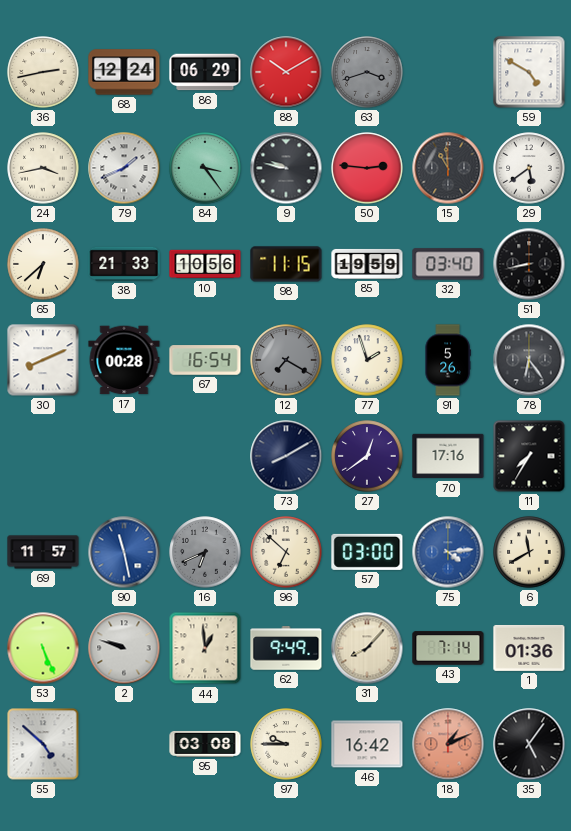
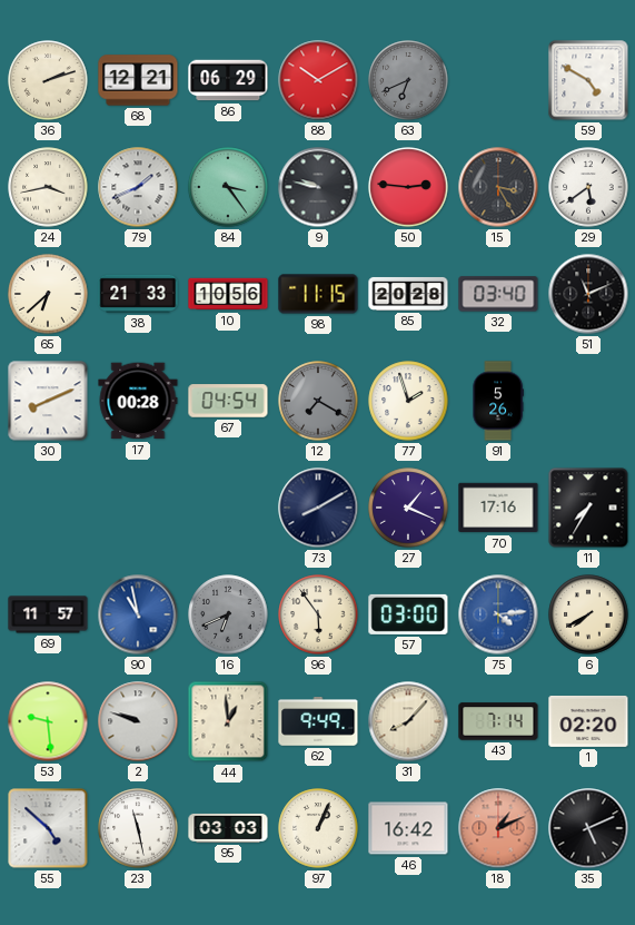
36: 2:43 -> 2:12
68: 12:24 -> 12:21
63: 3:42 -> 6:41
15: 10:59 -> 3:25
85: 19:59 -> 20:28
51: 8:43 -> 11:11
67: 16:54 -> 04:54
78: 6:24 -> none
27: 12:39 -> 1:19
90: 11:28 -> 10:58
96: 6:52 -> 5:54
6: 11:40 -> 7:40
53: 5:26 -> 9:29
1: 01:36 -> 02:20
23: none -> 11:28
95: 03:08 -> 03:03
97: 9:45 -> 1:04
35: 5:06 -> 5:11
